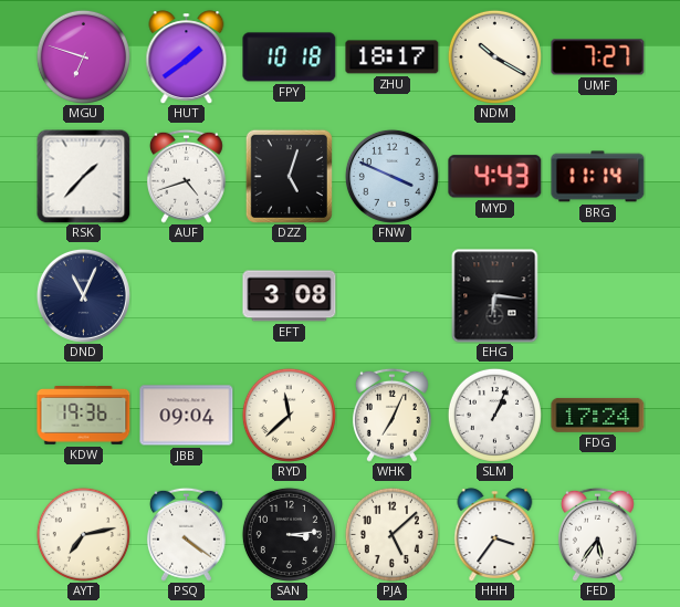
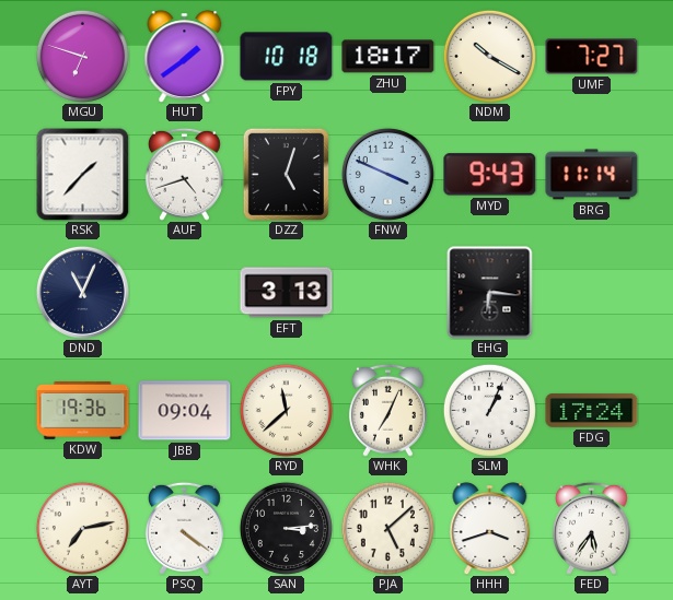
MYD: 4:43 -> 9:43
EFT: 3:08 -> 3:13
HHH: 3:36 -> 3:42
